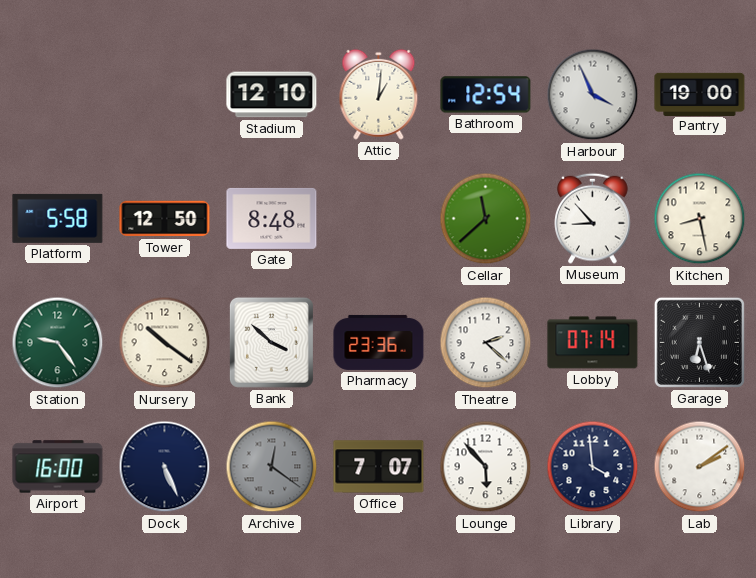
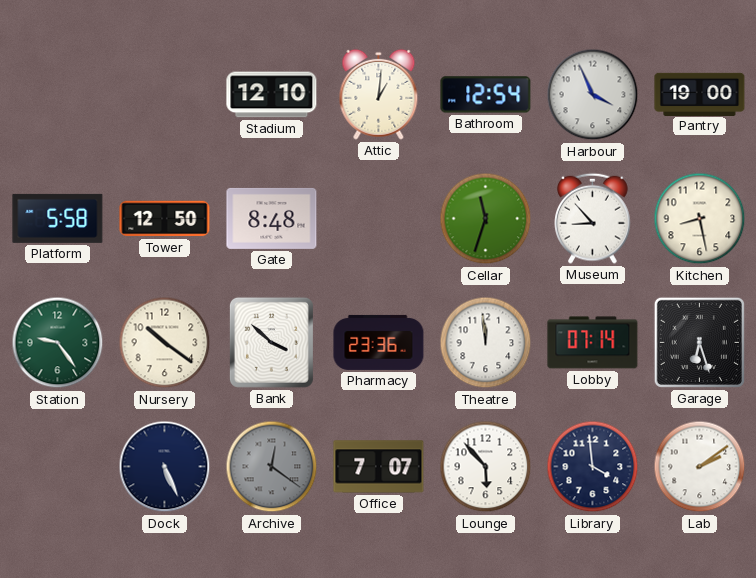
Cellar: 11:38 -> 11:33
Theatre: 2:22 -> 11:59
Airport: 16:00 -> none
